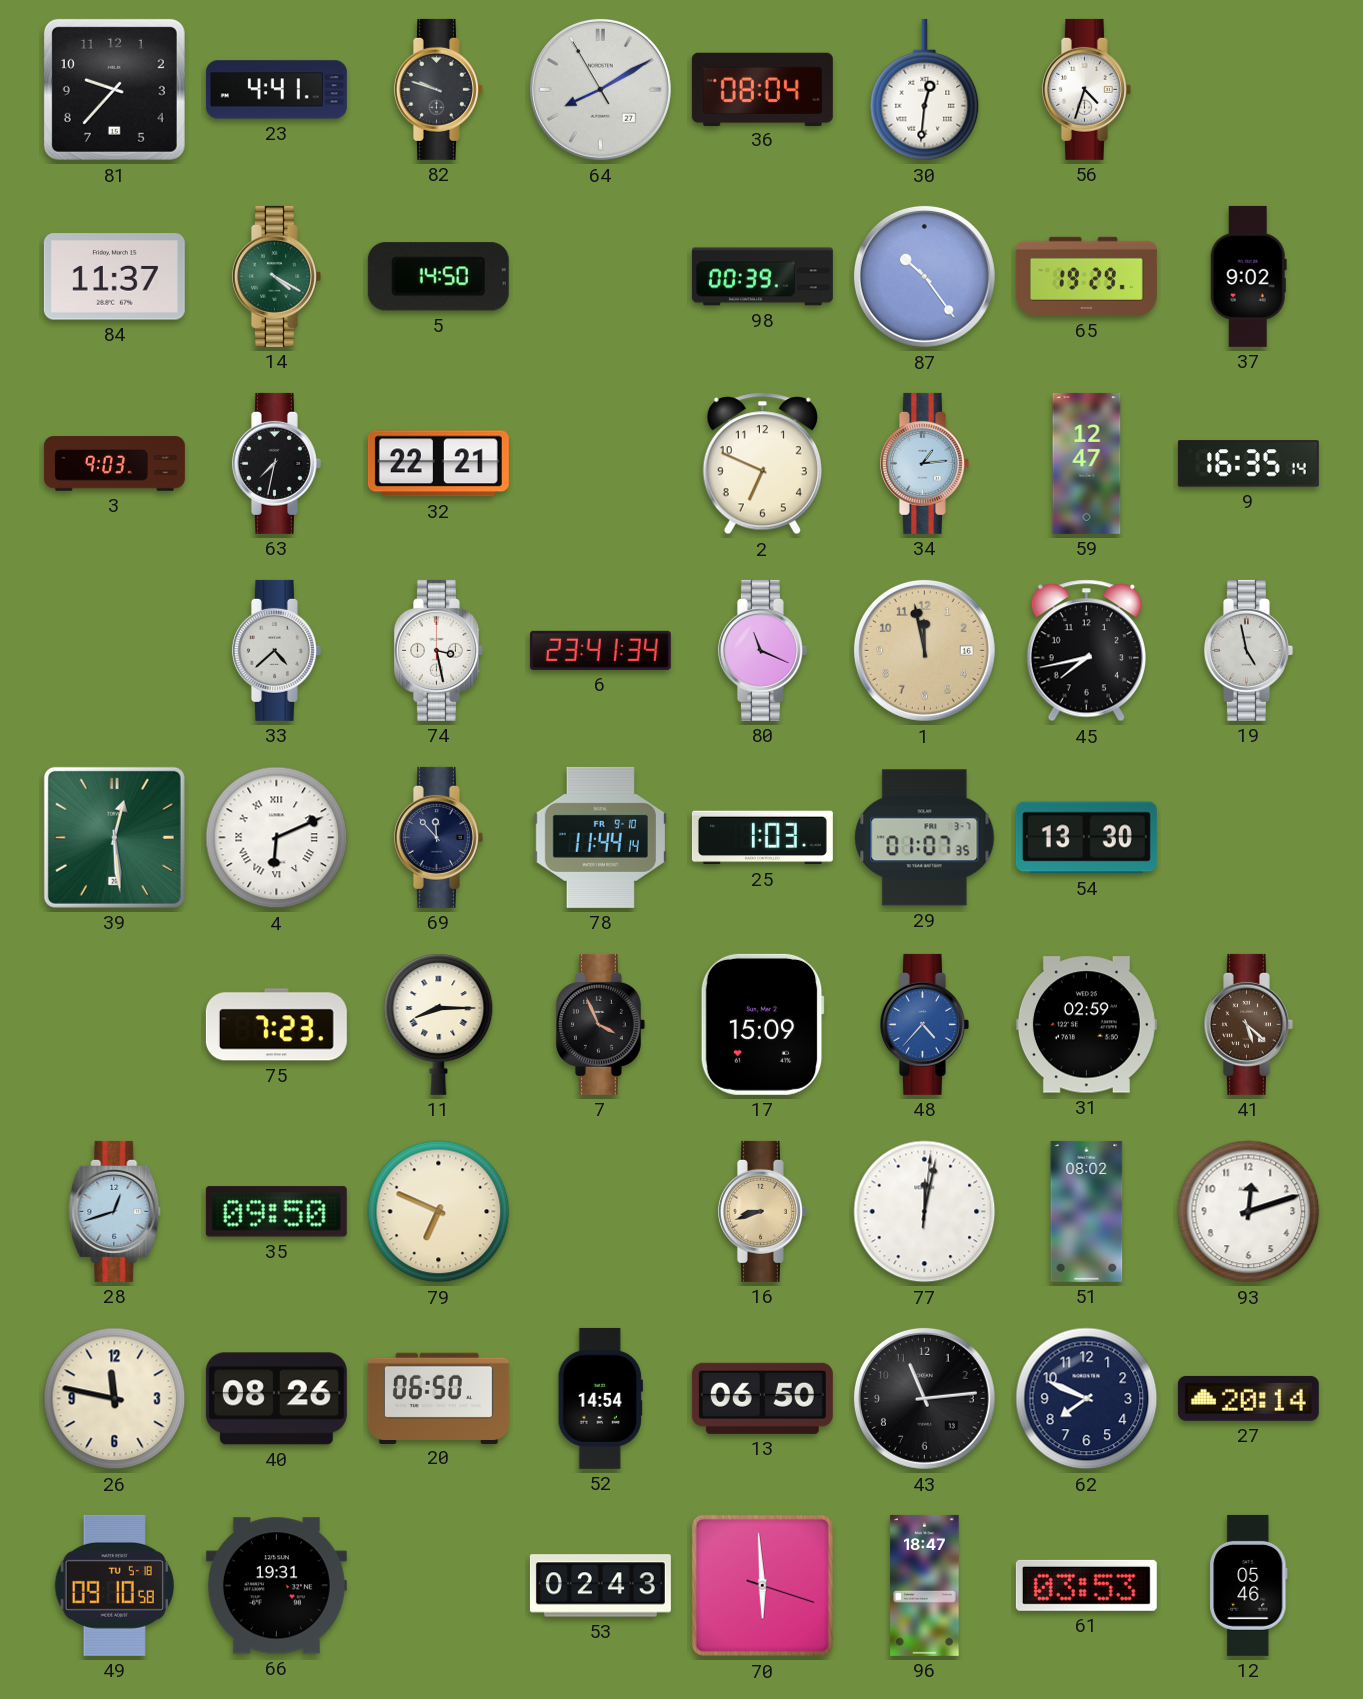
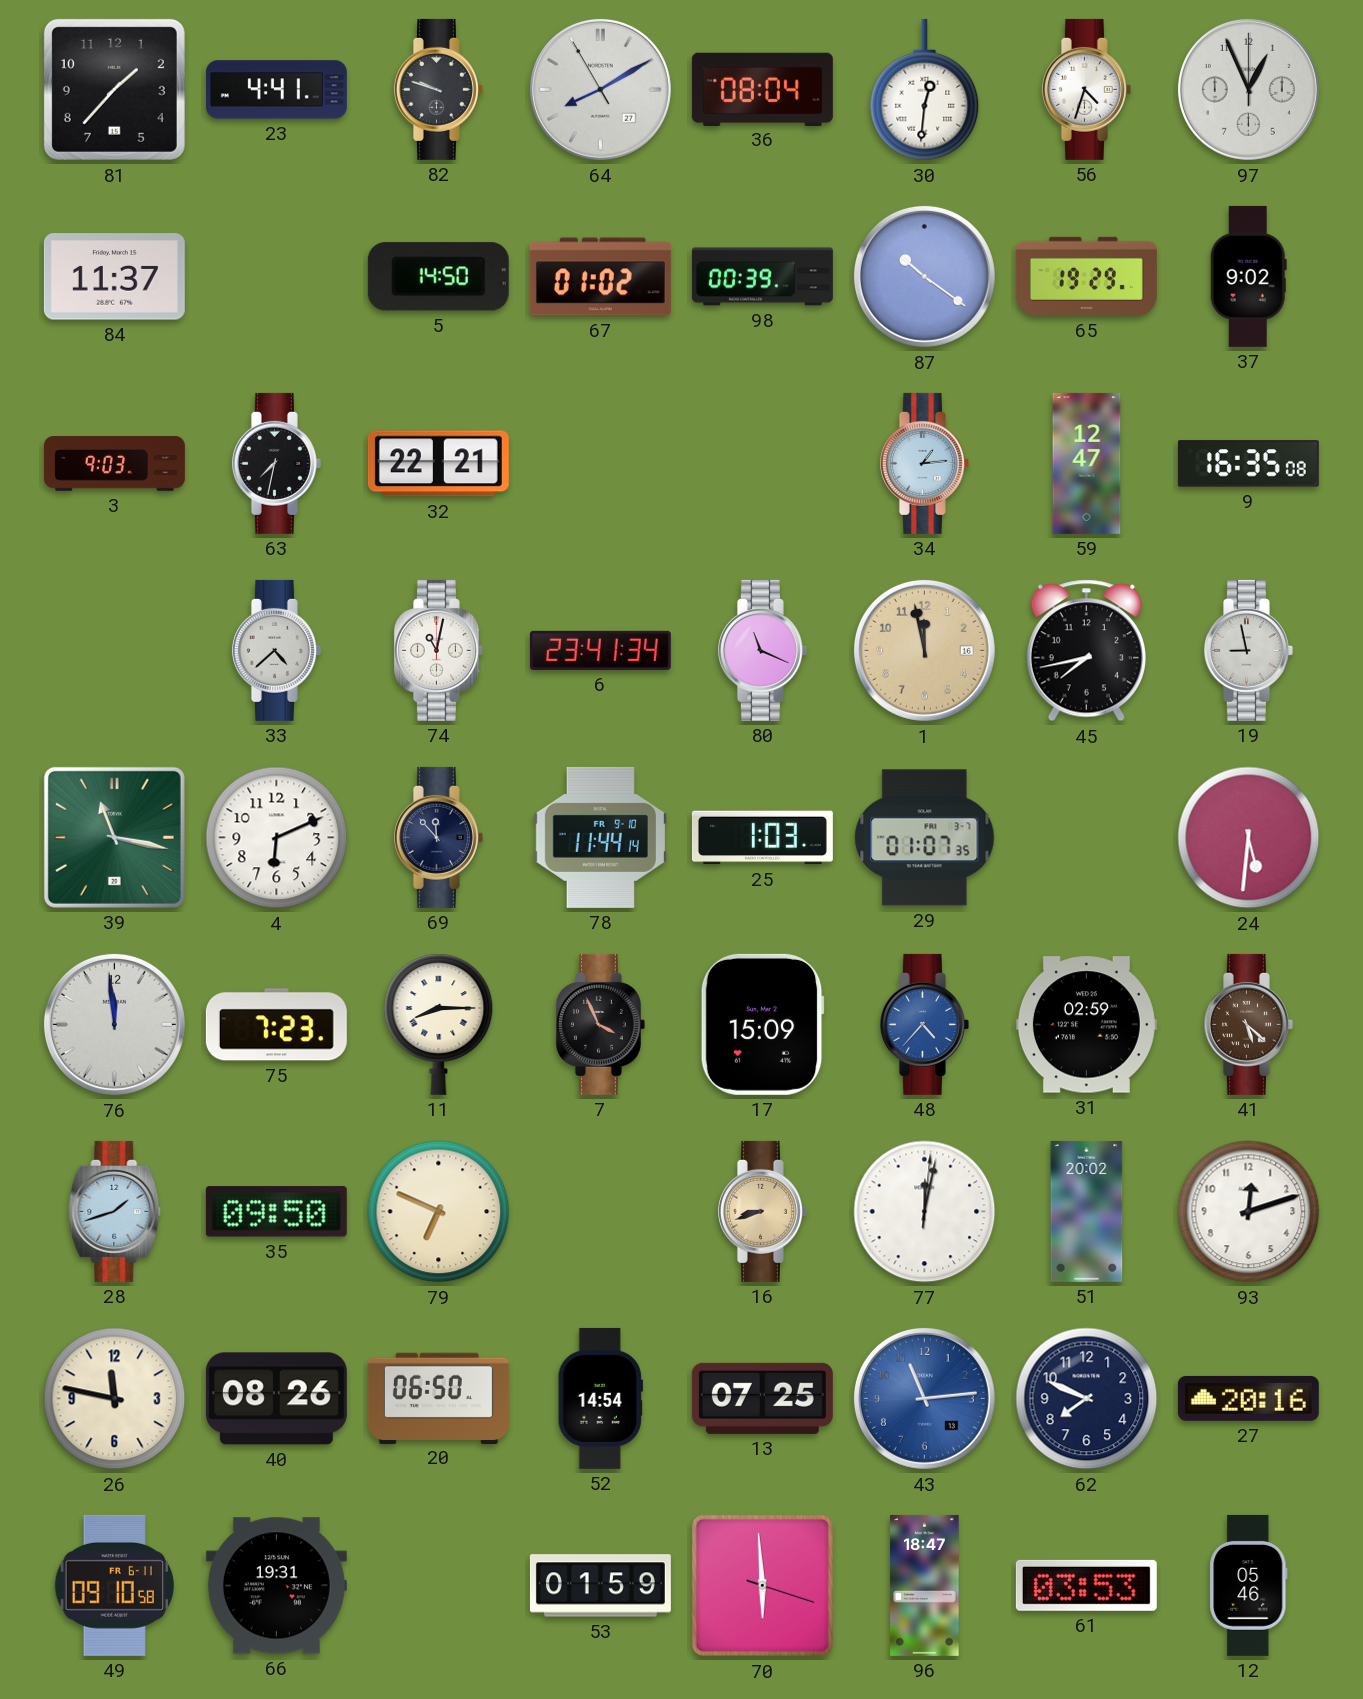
81: 9:37 -> 1:37
97: none -> 12:56
14: 4:20 -> none
67: none -> 01:02
87: 10:24 -> 10:21
2: 6:49 -> none
9: 16:35:14 -> 16:35:08
74: 3:28 -> 11:02
19: 4:58 -> 8:58
39: 12:29 -> 11:17
4 numerals: Roman -> Arabic
54: 13:30 -> none
24: none -> 5:31
76: none -> 11:59
28: 12:42 -> 1:42
51: 08:02 -> 20:02
13: 06:50 -> 07:25
43 dial: black -> blue
27: 20:14 -> 20:16
49 date: TU 5-18 -> FR 6-11
53: 02:43 -> 01:59
